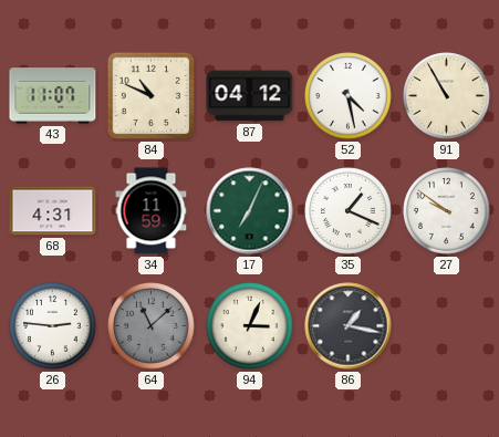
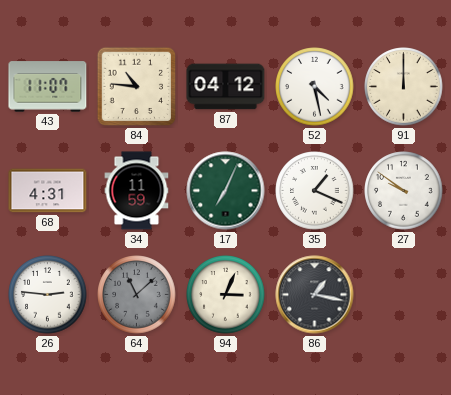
84: 10:49 -> 10:46
91: 10:55 -> 12:00
